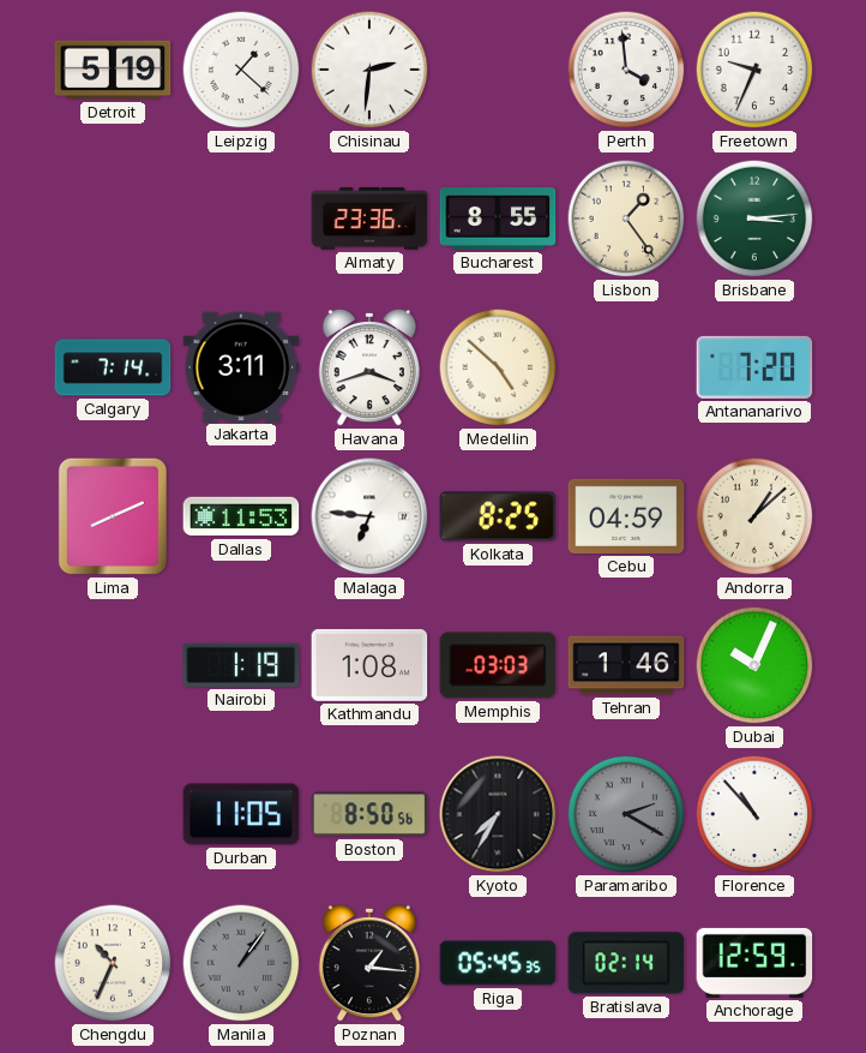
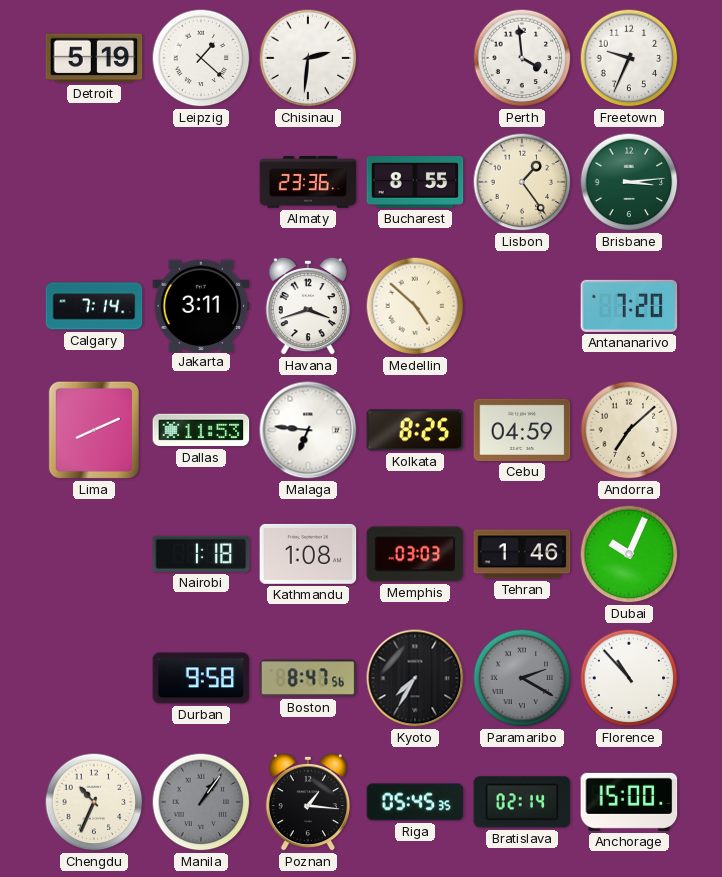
Andorra: 1:08 -> 7:08
Nairobi: 1:19 -> 1:18
Durban: 11:05 -> 9:58
Boston: 8:50 -> 8:47
Anchorage: 12:59 -> 15:00
